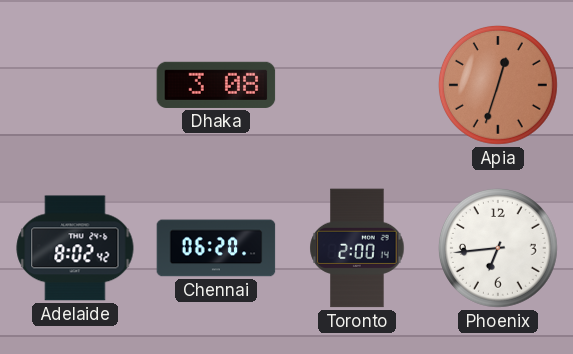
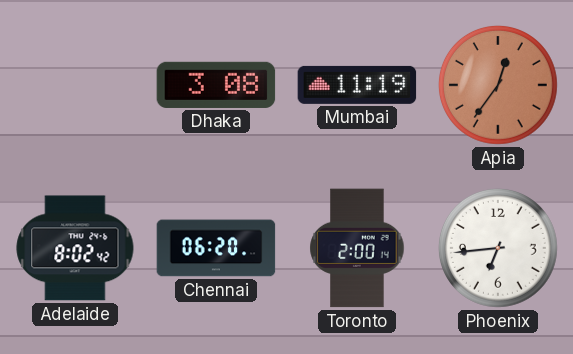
Mumbai: none -> 11:19
Apia: 12:33 -> 12:36
